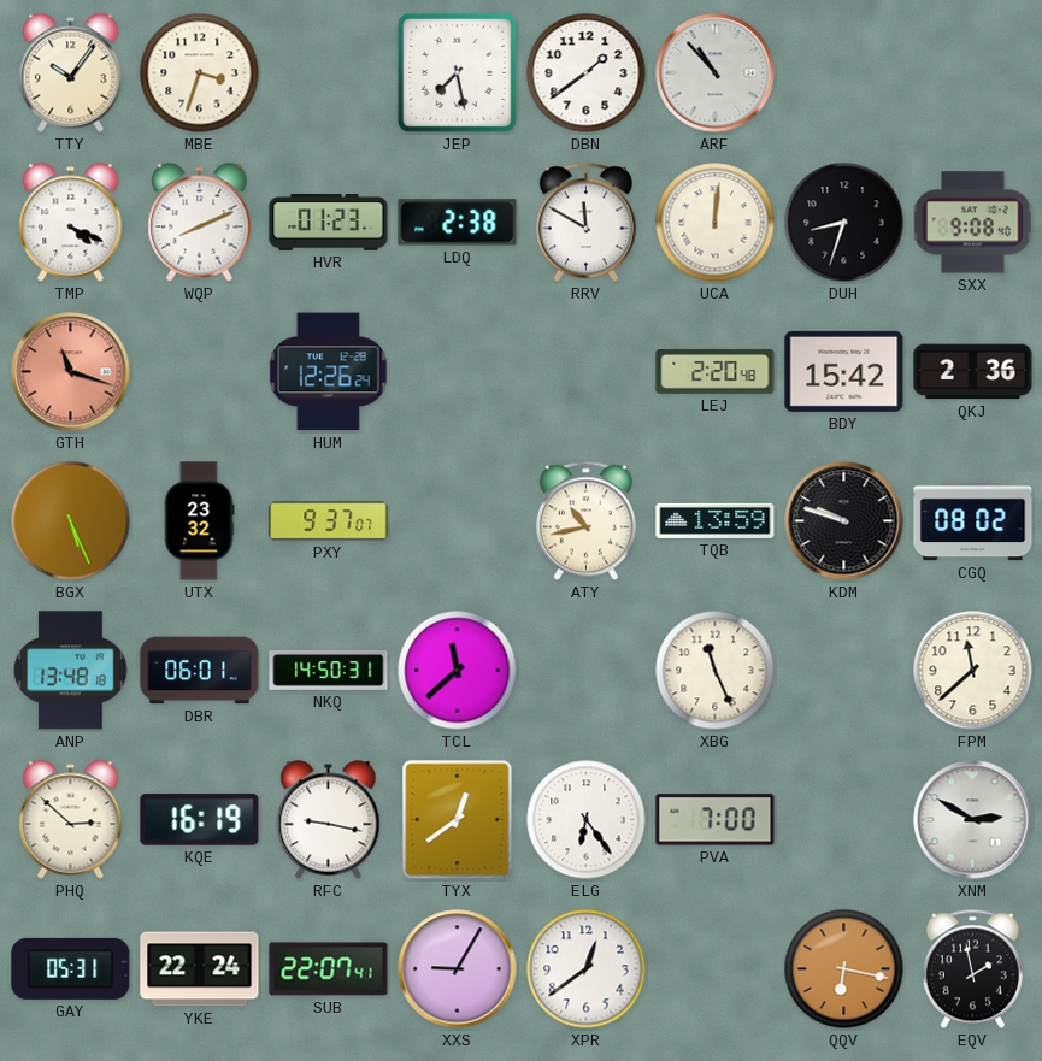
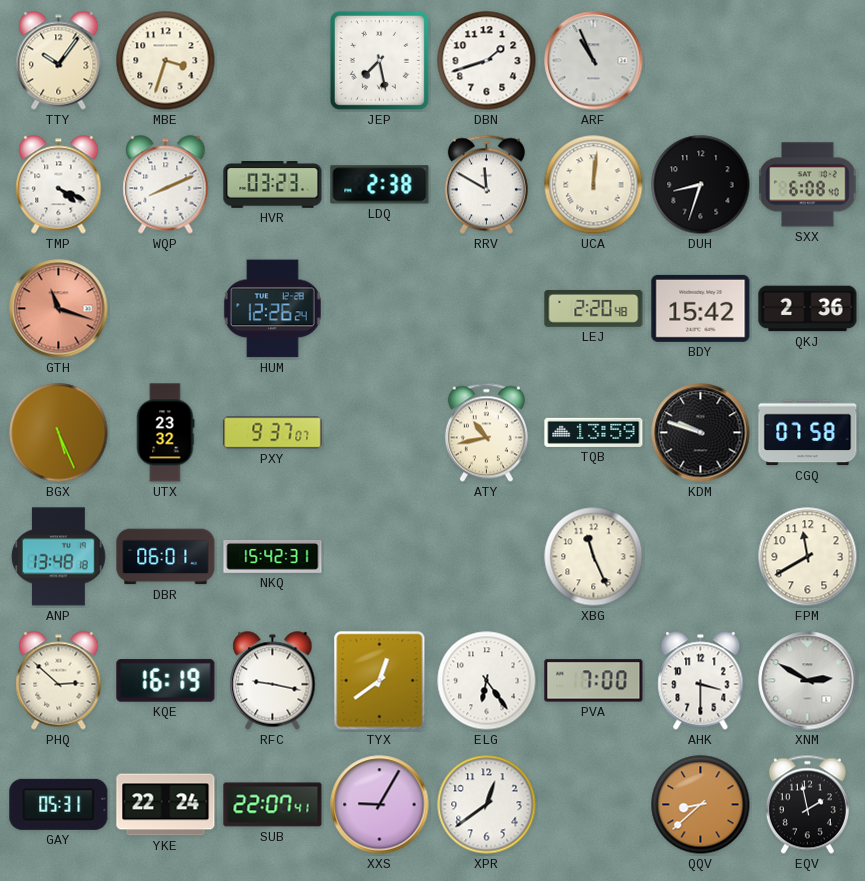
DBN: 1:39 -> 1:42
ARF: 10:53 -> 10:56
HVR: 01:23 -> 03:23
SXX: 9:08 -> 6:08
CGQ: 08:02 -> 07:58
NKQ: 14:50 -> 15:42
TCL: 11:38 -> none
FPM: 11:38 -> 11:40
AHK: none -> 3:30
QQV: 6:17 -> 8:38
